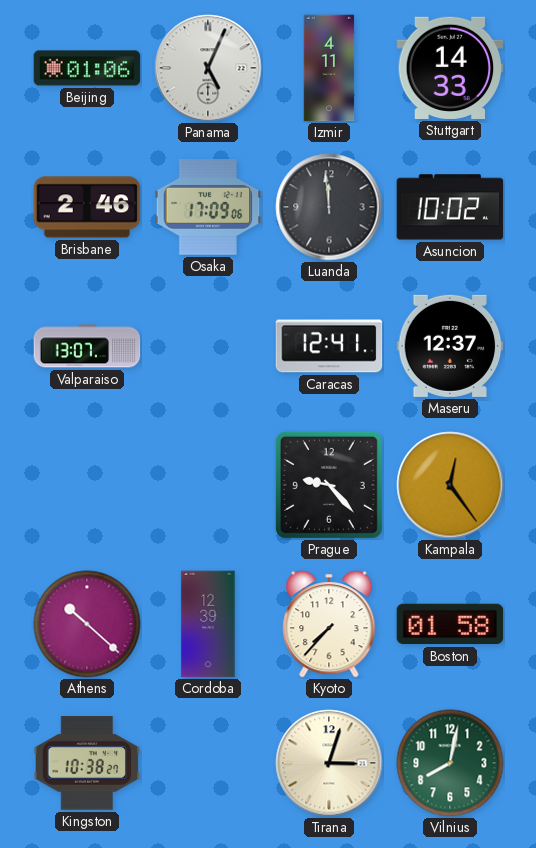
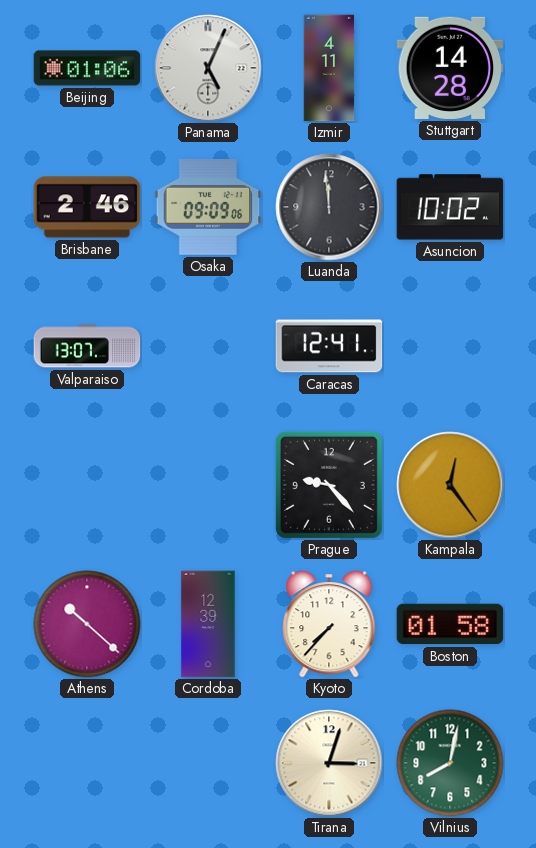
Stuttgart: 14:33 -> 14:28
Osaka: 17:09 -> 09:09
Maseru: 12:37 -> none
Kingston: 10:38 -> none
